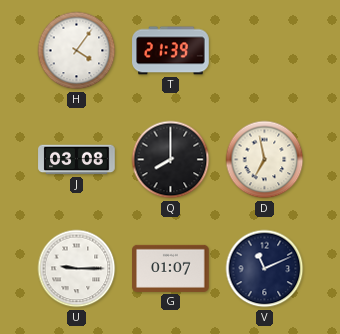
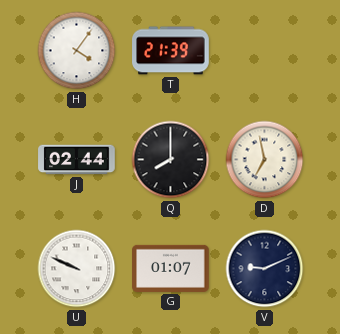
J: 03:08 -> 02:44
U: 9:15 -> 9:49
V: 11:11 -> 9:11
